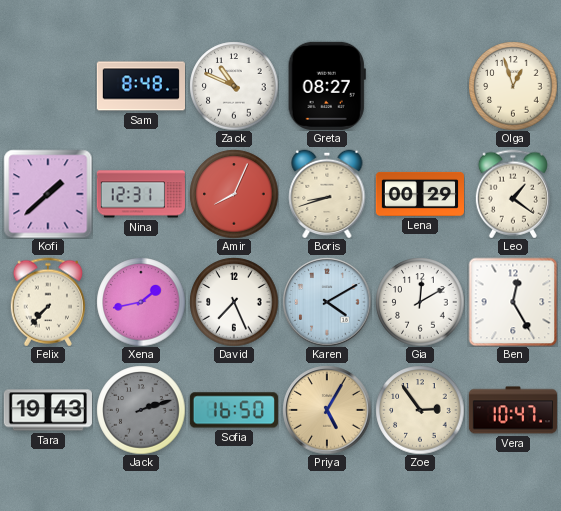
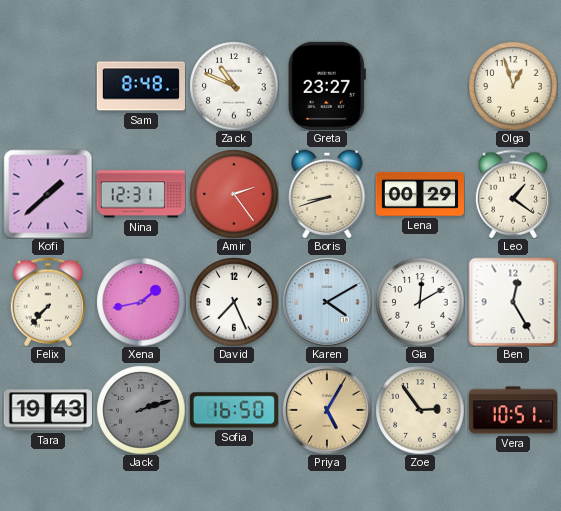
Greta: 08:27 -> 23:27
Amir: 8:04 -> 2:24
Vera: 10:47 -> 10:51
